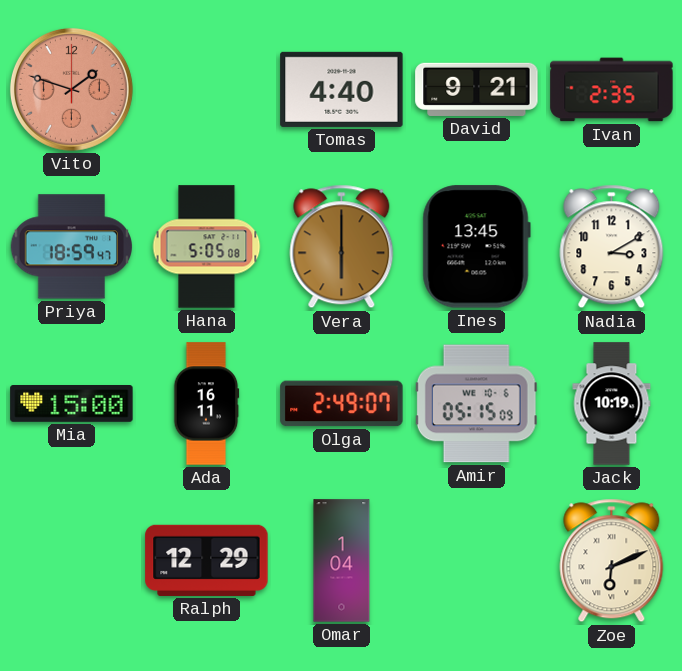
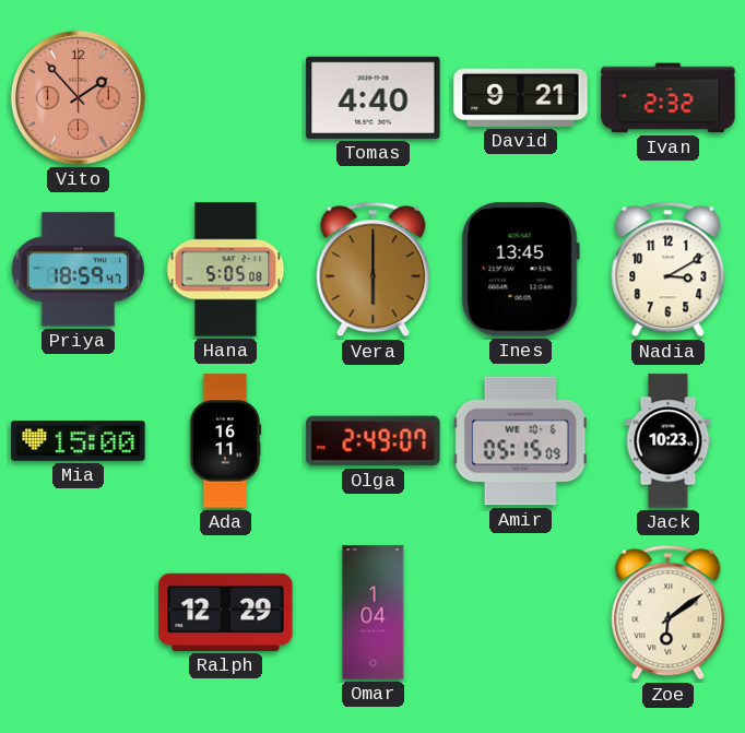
Vito: 1:48 -> 1:53
Ivan: 2:35 -> 2:32
Jack: 10:19 -> 10:23
Zoe: 6:11 -> 6:09
